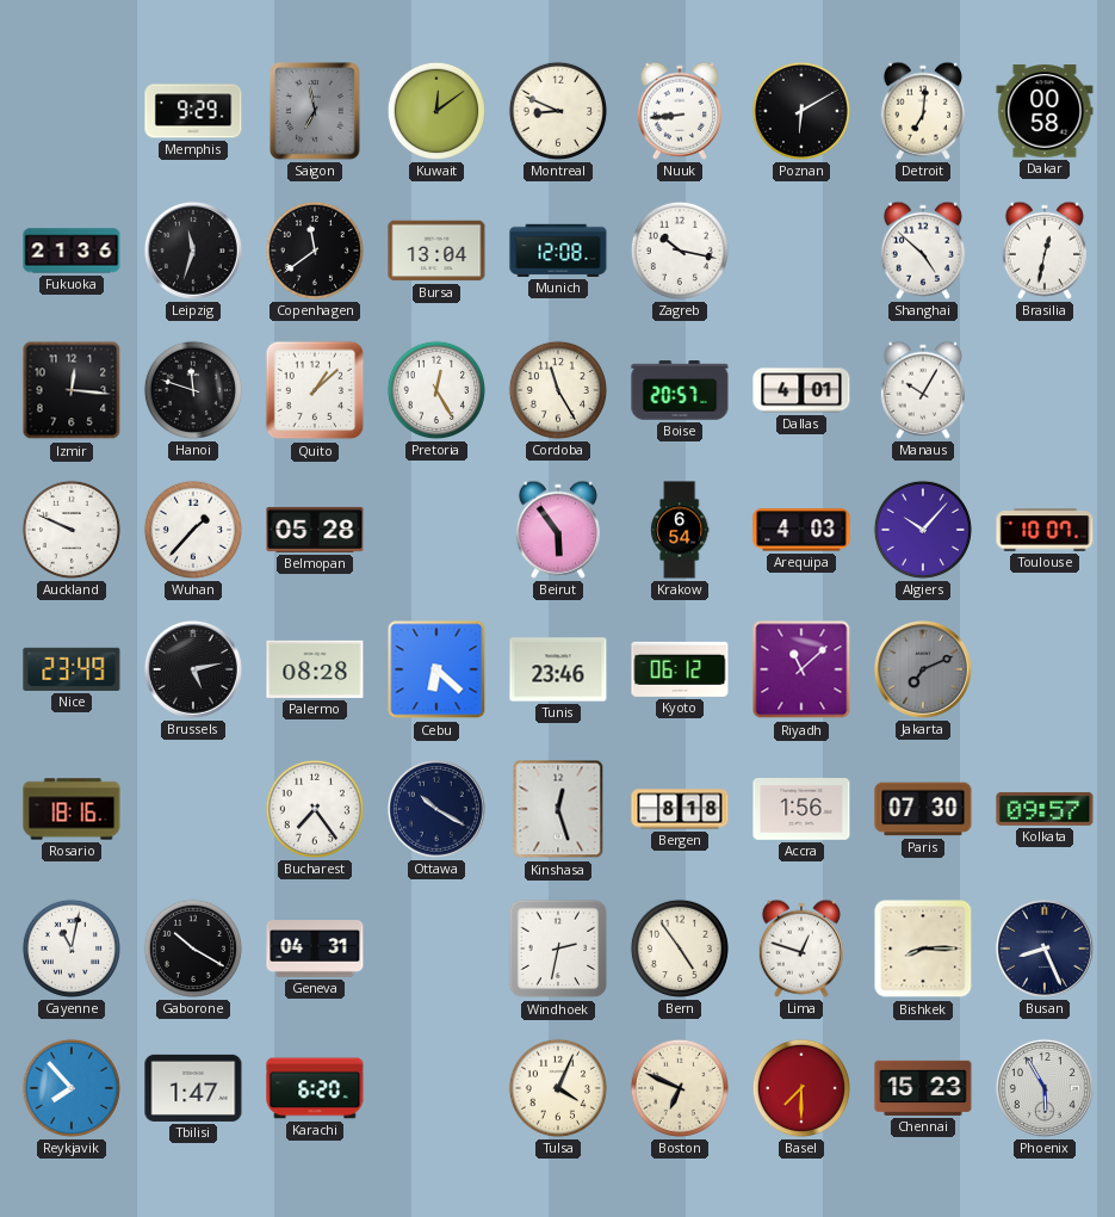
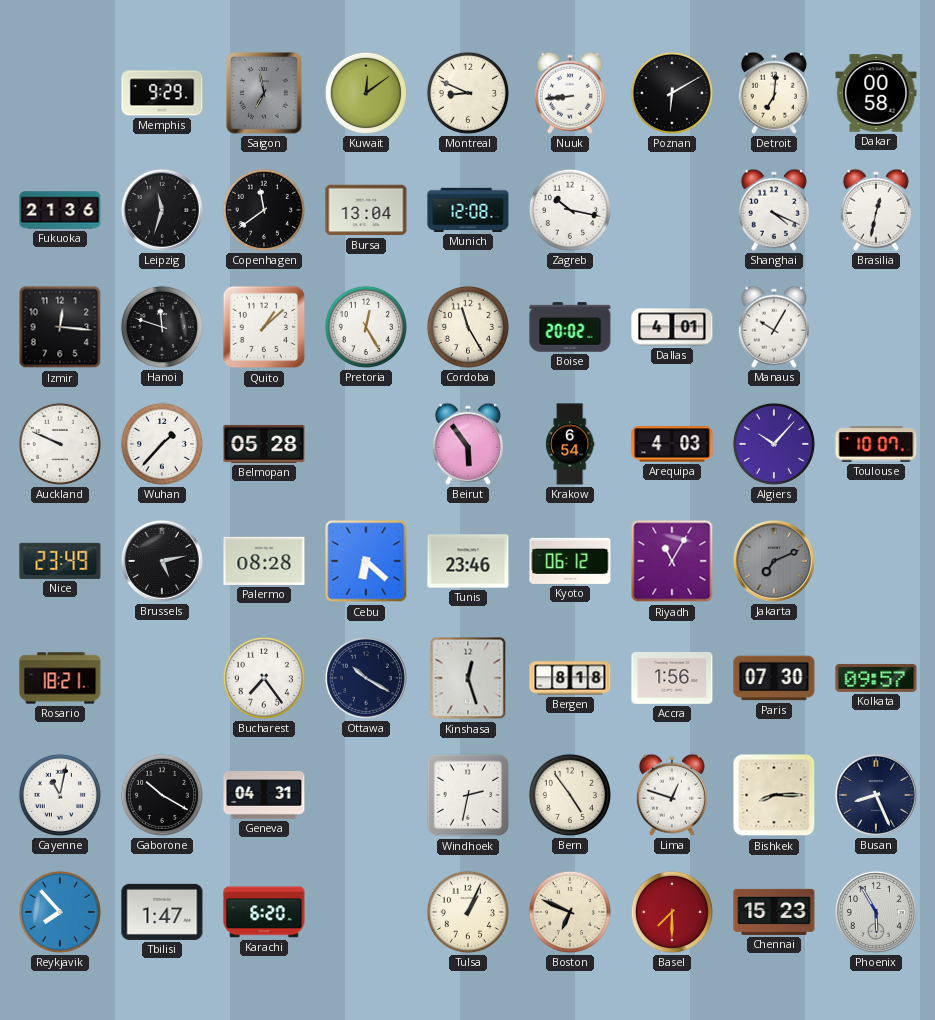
Shanghai: 4:52 -> 4:19
Boise: 20:57 -> 20:02
Riyadh: 11:08 -> 11:05
Rosario: 18:16 -> 18:21
Tulsa: 4:04 -> 1:04
